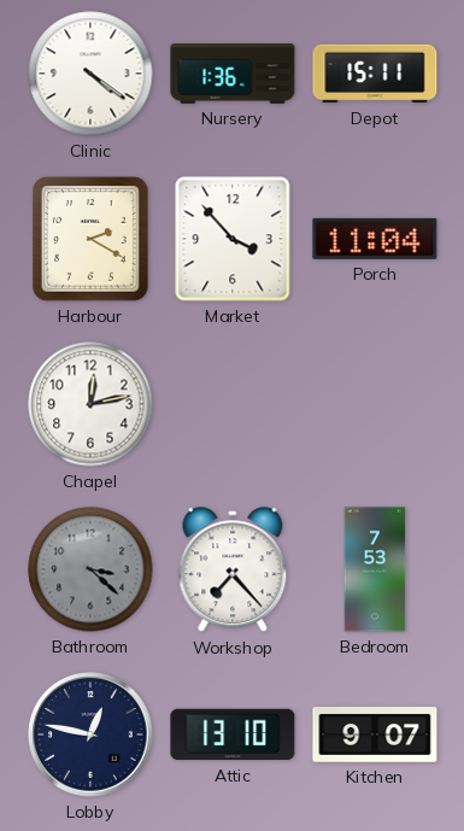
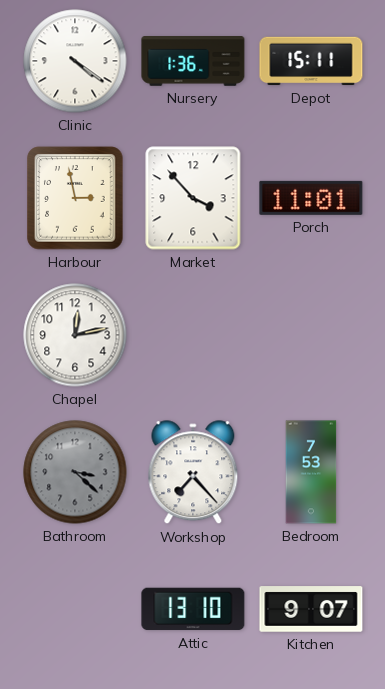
Harbour: 2:20 -> 2:58
Porch: 11:04 -> 11:01
Lobby: 12:47 -> none
